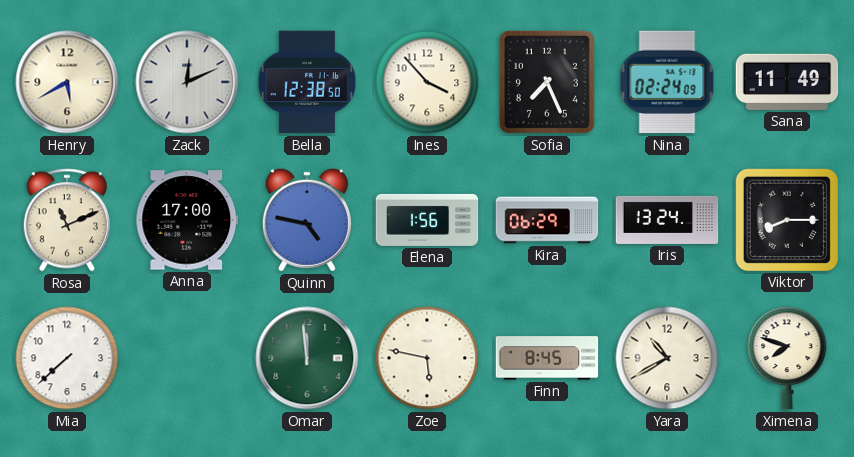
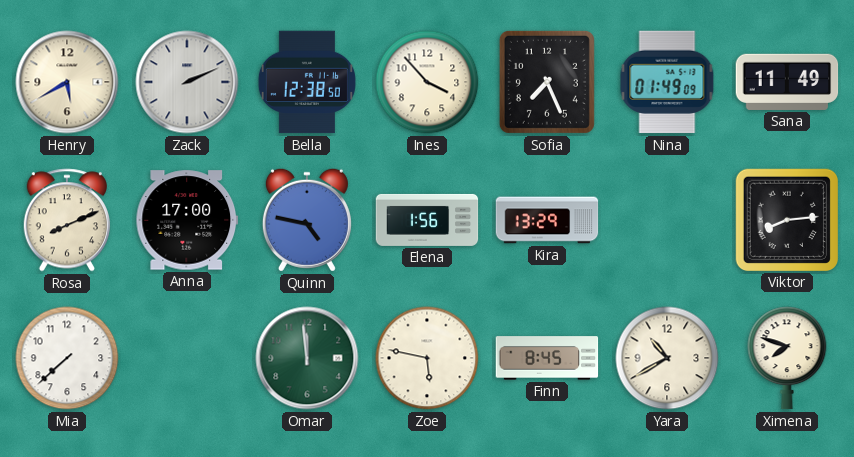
Zack: 12:11 -> 2:11
Nina: 02:24 -> 01:49
Rosa: 11:11 -> 8:11
Kira: 06:29 -> 13:29
Iris: 13:24 -> none
Viktor: 8:15 -> 8:14
